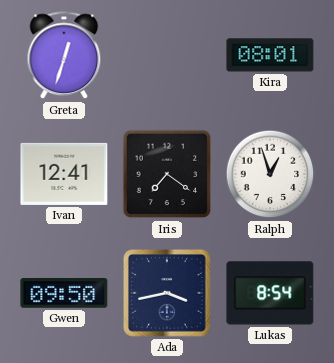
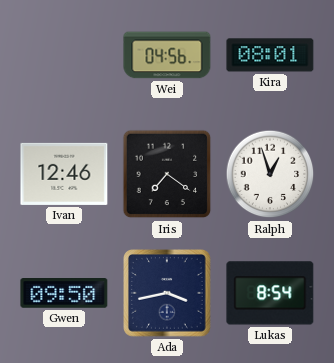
Greta: 12:33 -> none
Wei: none -> 04:56
Ivan: 12:41 -> 12:46
